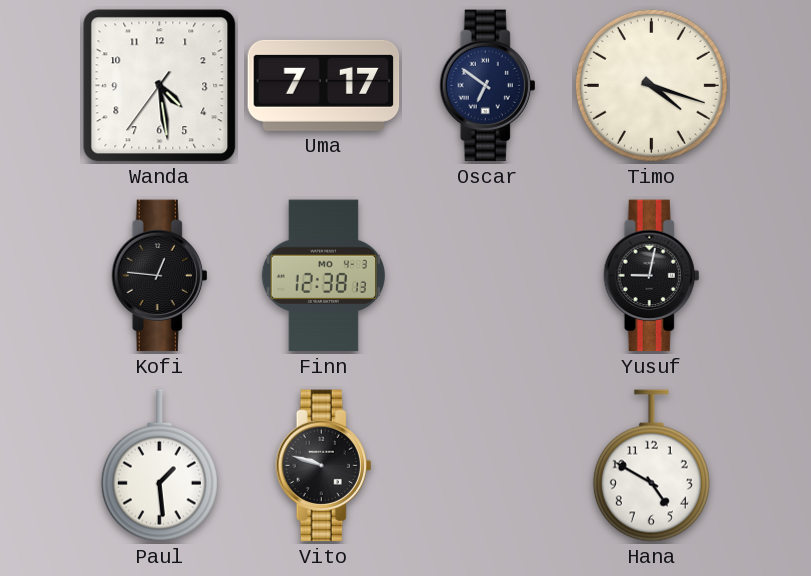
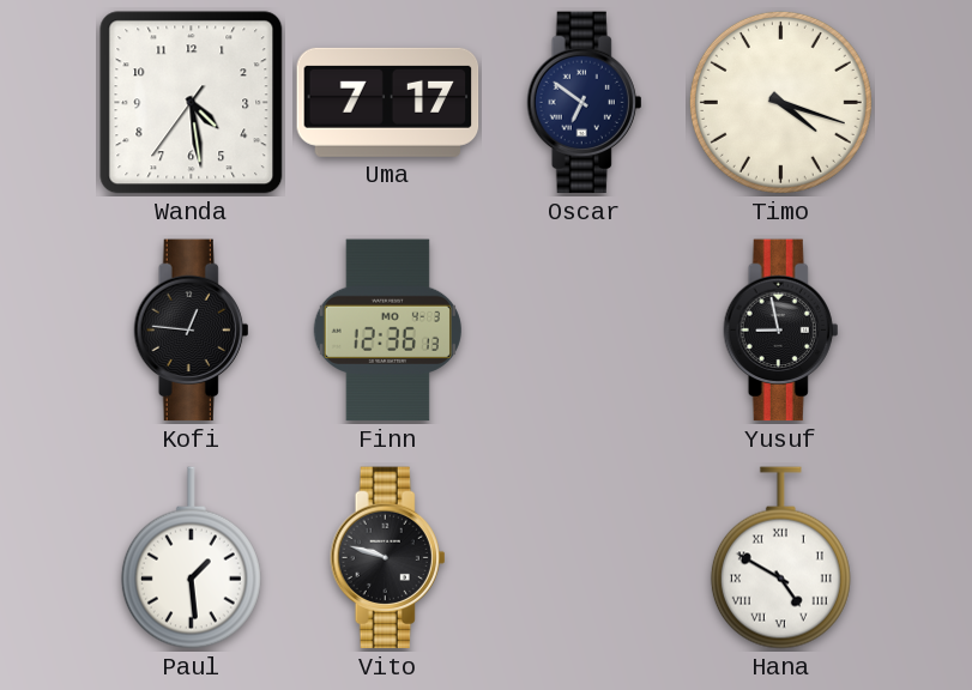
Finn: 12:38 -> 12:36
Yusuf: 9:02 -> 8:58
Hana numerals: Arabic -> Roman
